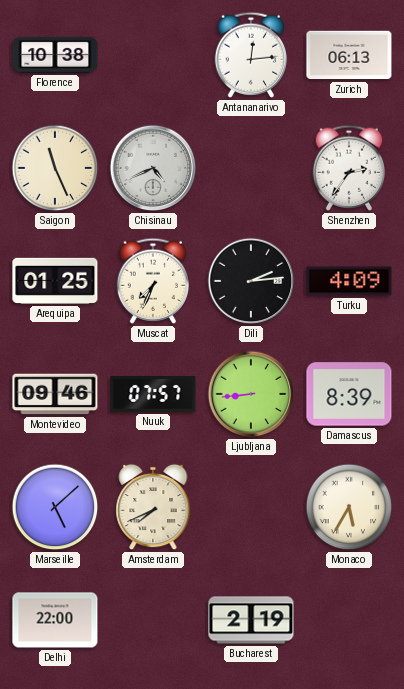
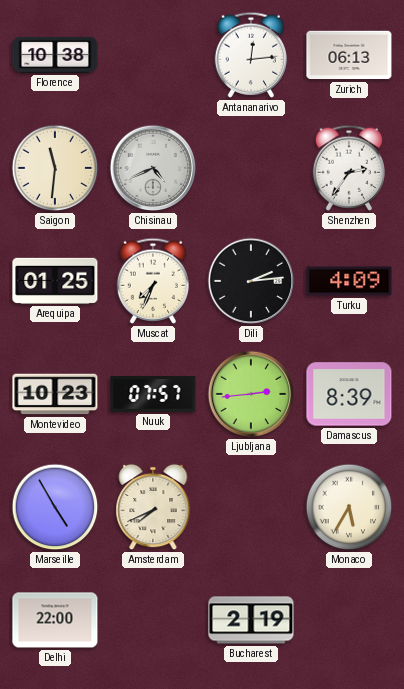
Saigon: 11:26 -> 11:31
Montevideo: 09:46 -> 10:23
Ljubljana: 8:44 -> 2:44
Marseille: 5:08 -> 4:55
